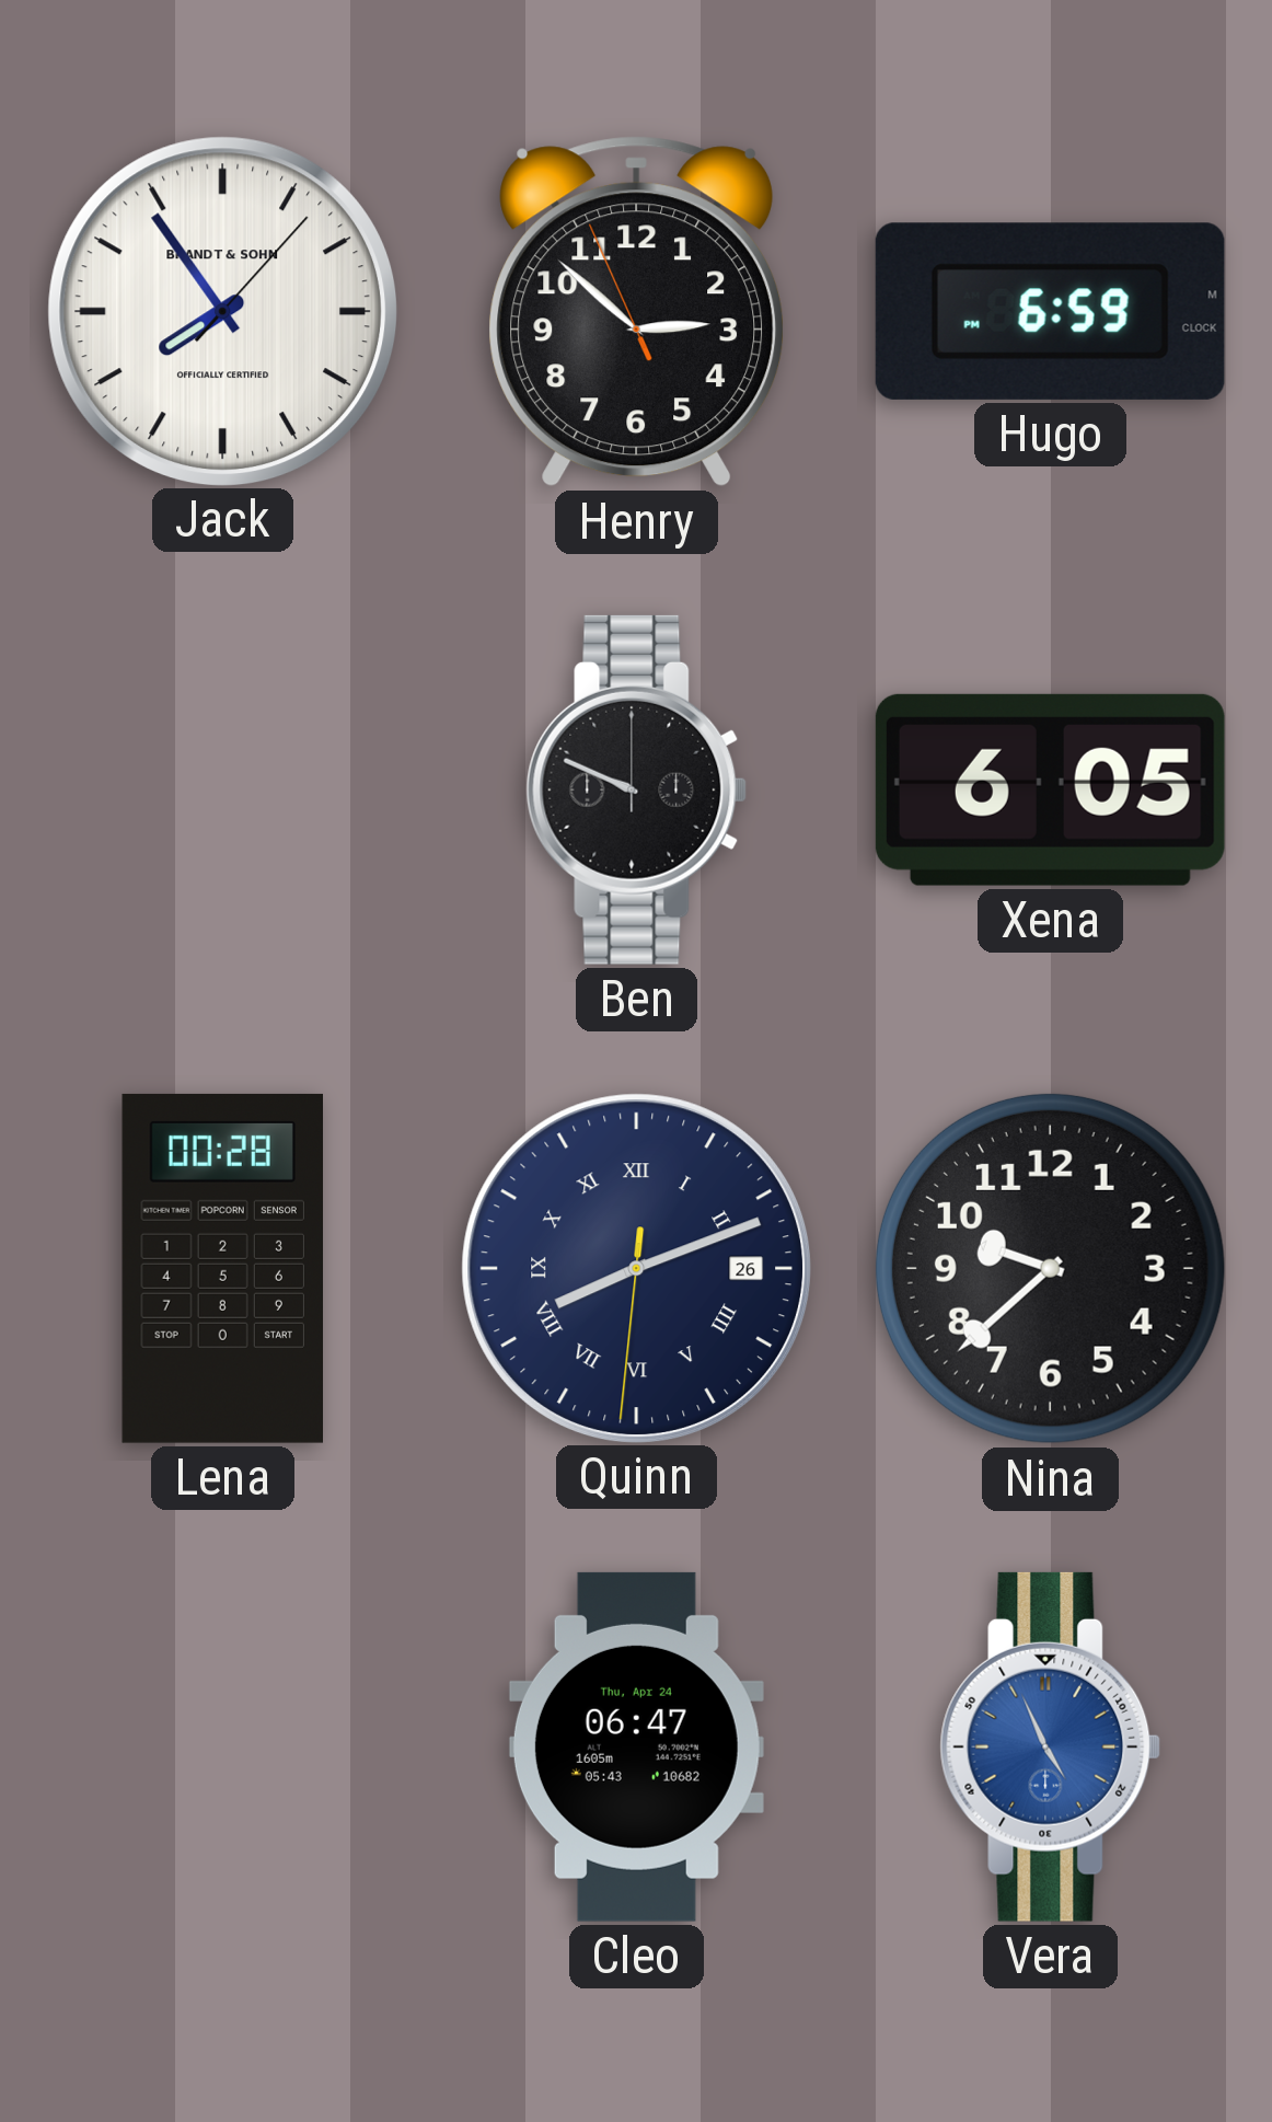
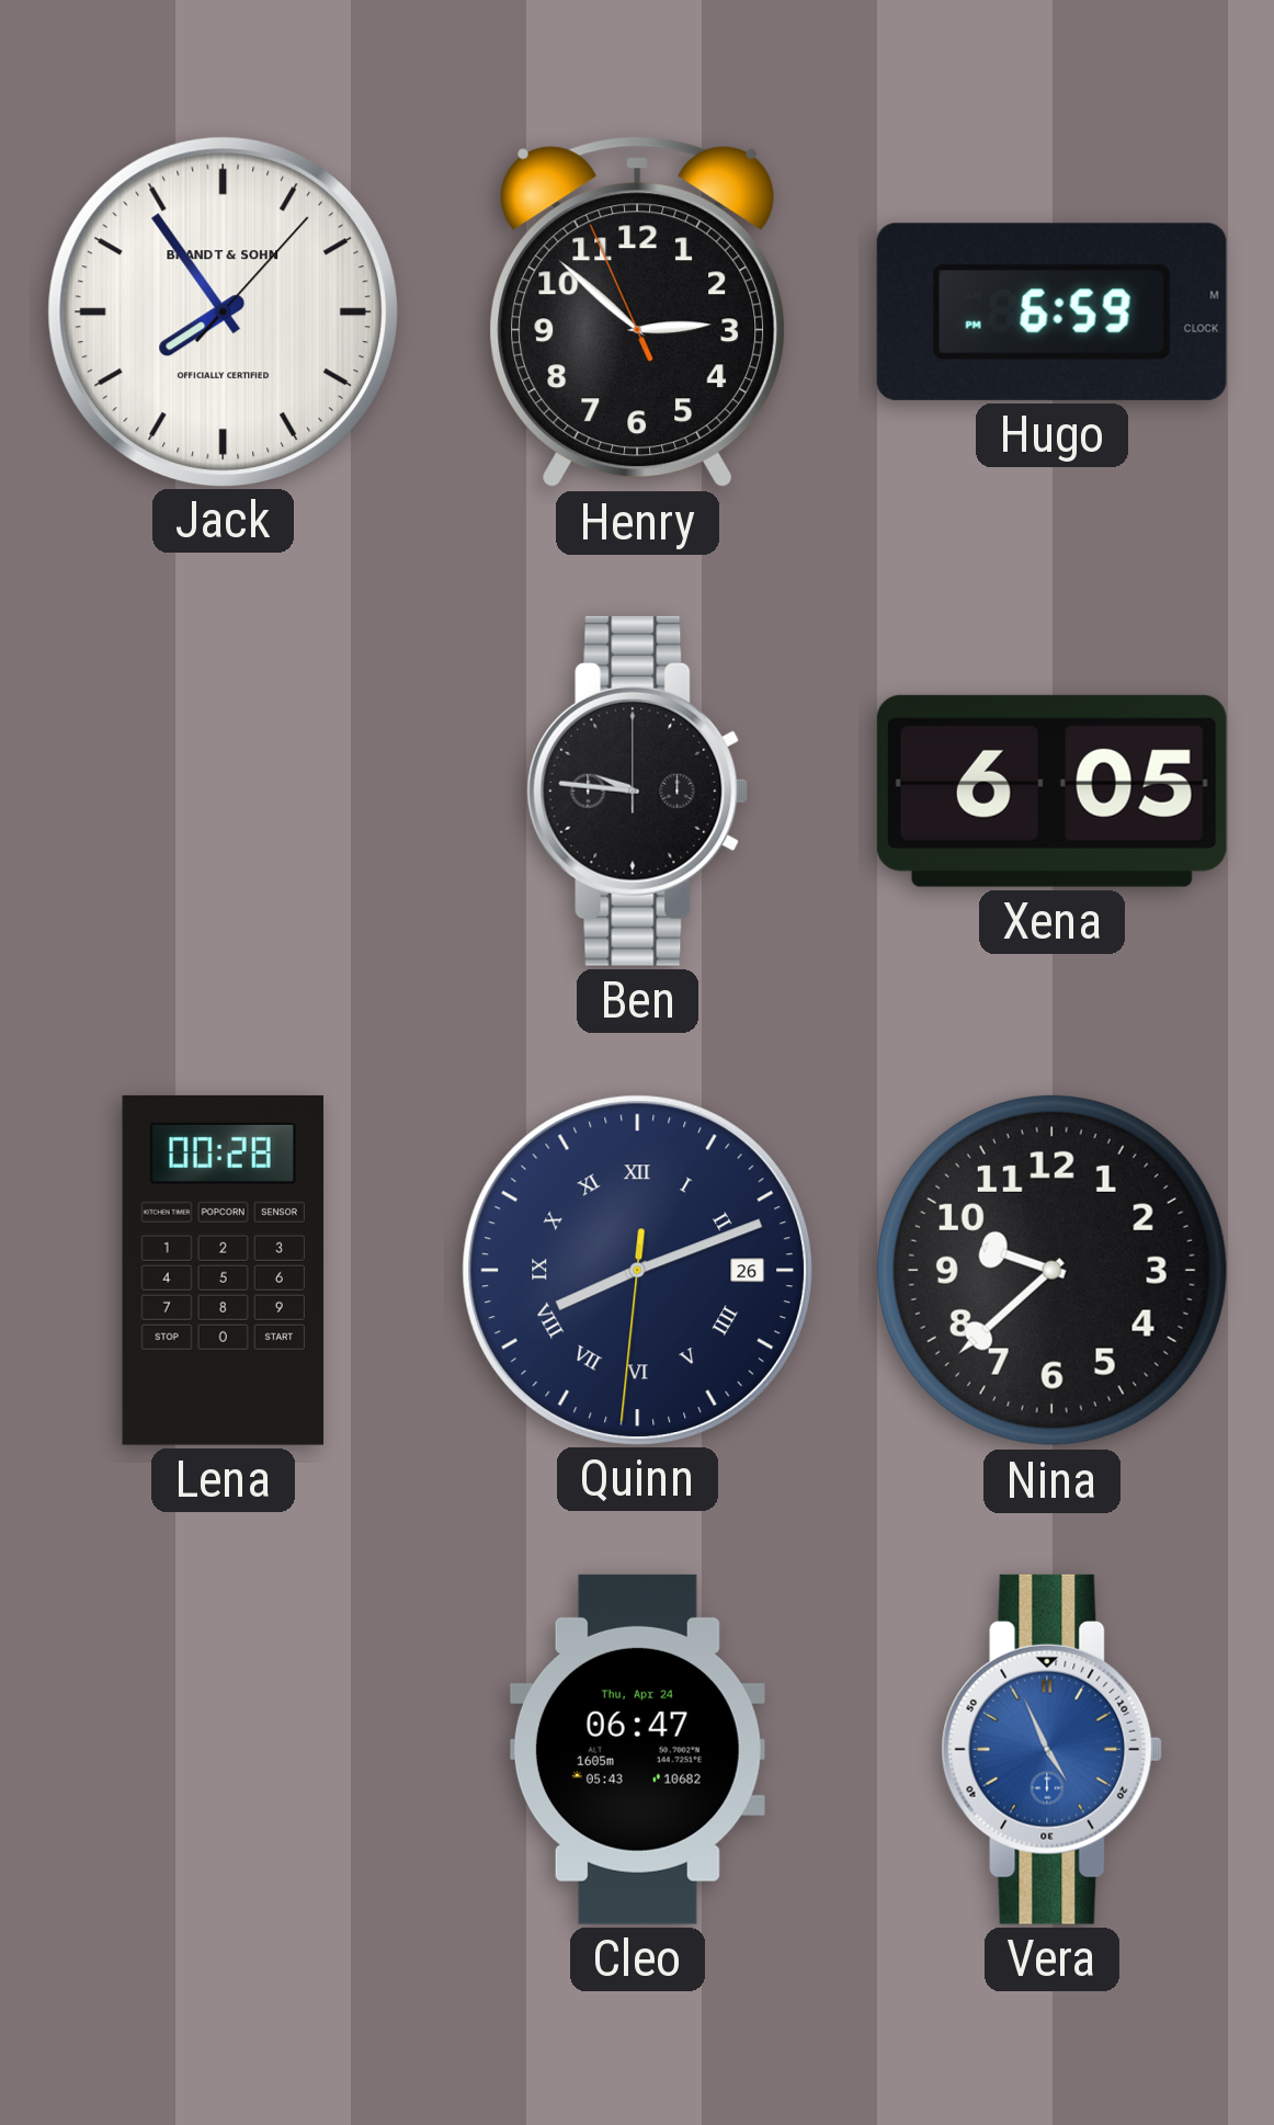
Ben: 9:49 -> 9:46
